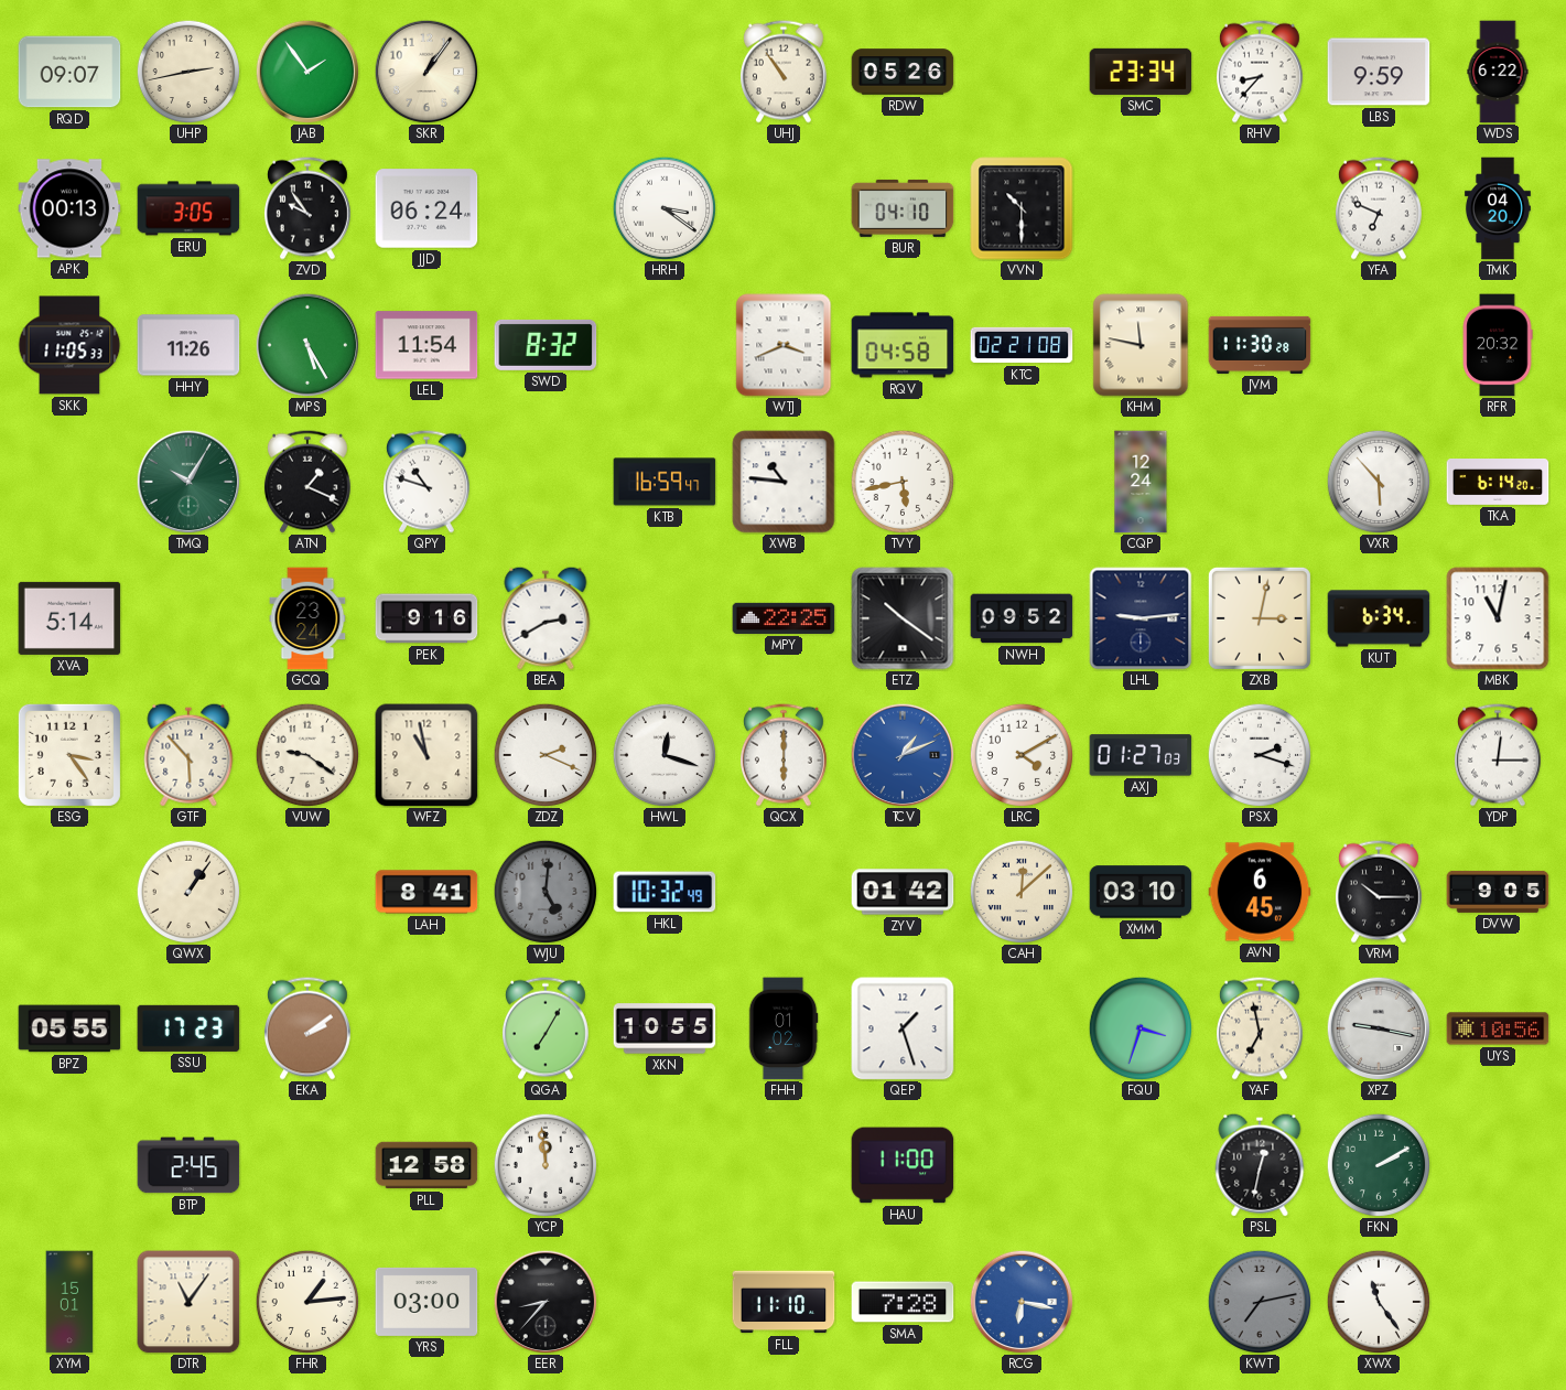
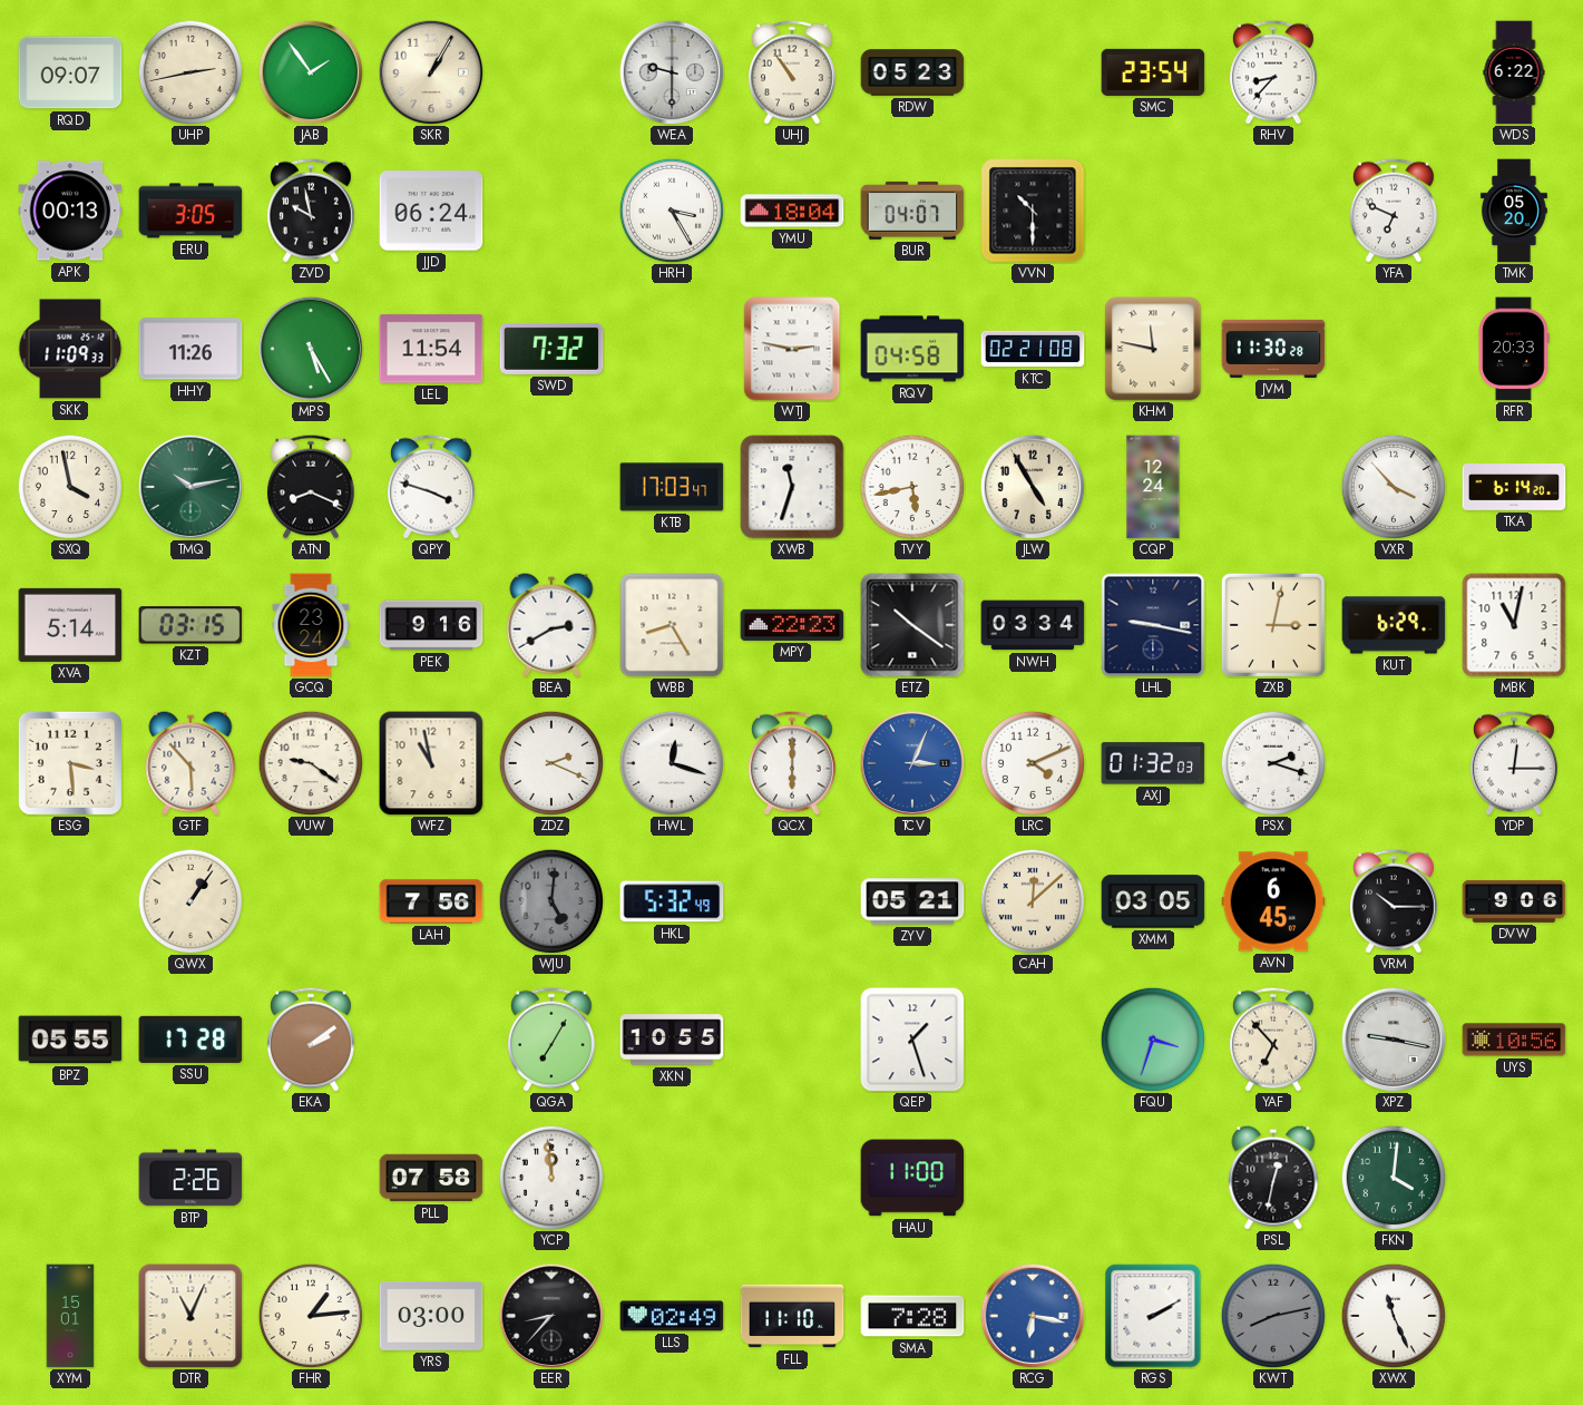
SKR: 1:06 -> 1:05
WEA: none -> 9:30
RDW: 05:26 -> 05:23
SMC: 23:34 -> 23:54
LBS: 9:59 -> none
ZVD: 9:54 -> 9:58
HRH: 3:21 -> 3:25
YMU: none -> 18:04
BUR: 04:10 -> 04:07
TMK: 04:20 -> 05:20
SKK: 11:05 -> 11:09
SWD: 8:32 -> 7:32
WTJ: 3:41 -> 2:47
RFR: 20:32 -> 20:33
SXQ: none -> 3:58
TMQ: 10:05 -> 10:13
ATN: 1:19 -> 8:19
QPY: 10:48 -> 3:48
KTB: 16:59 -> 17:03
XWB: 10:46 -> 11:33
JLW: none -> 4:55
VXR: 5:53 -> 3:53
KZT: none -> 03:15
WBB: none -> 8:25
MPY: 22:25 -> 22:23
NWH: 09:52 -> 03:34
LHL: 9:14 -> 9:17
KUT: 6:34 -> 6:29
ESG: 3:24 -> 3:29
TCV: 1:11 -> 3:04
LRC: 4:10 -> 4:11
AXJ: 01:27 -> 01:32
LAH: 8:41 -> 7:56
HKL: 10:32 -> 5:32
ZYV: 01:42 -> 05:21
XMM: 03:10 -> 03:05
DVW: 9:05 -> 9:06
SSU: 17:23 -> 17:28
FHH: 01:02 -> none
YAF: 6:58 -> 6:53
BTP: 2:45 -> 2:26
PLL: 12:58 -> 07:58
FKN: 2:10 -> 4:01
DTR: 11:06 -> 11:04
LLS: none -> 02:49
RGS: none -> 2:10
KWT: 7:13 -> 8:13
XWX: 11:24 -> 11:26
